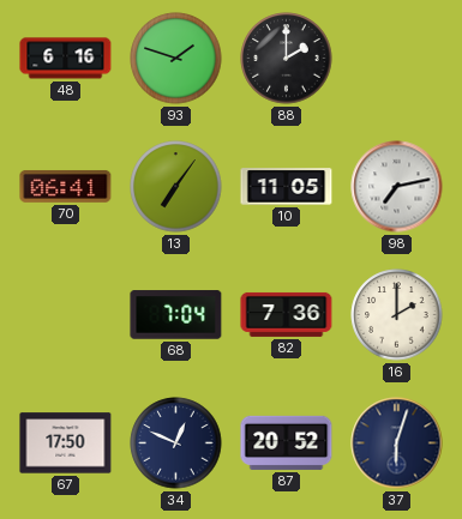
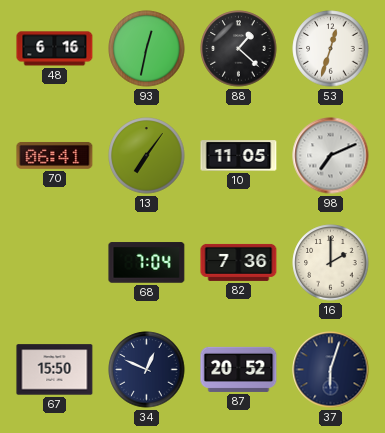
93: 1:48 -> 12:32
88: 2:00 -> 1:22
53: none -> 12:33
98: 7:13 -> 7:11
67: 17:50 -> 15:50
